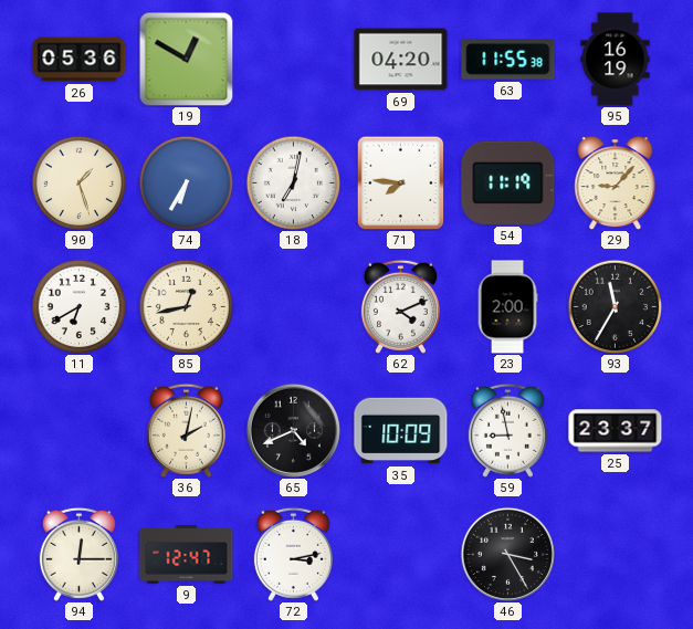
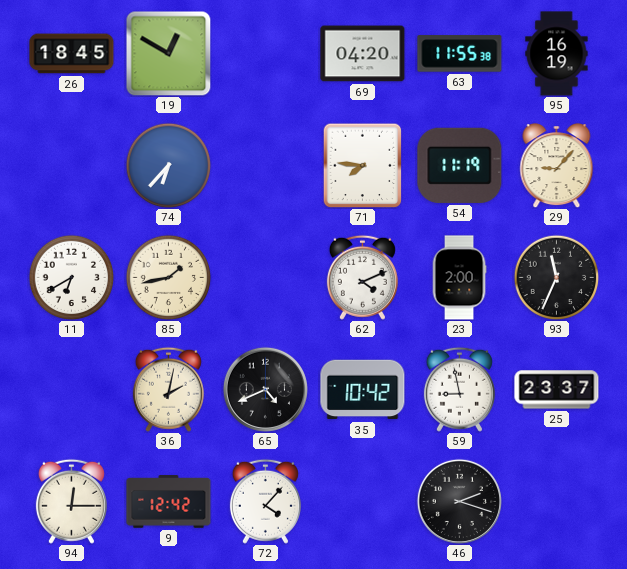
26: 05:36 -> 18:45
90: 1:27 -> none
74: 6:35 -> 6:37
18: 7:02 -> none
85: 12:43 -> 1:43
93: 11:35 -> 11:34
35: 10:09 -> 10:42
9: 12:47 -> 12:42
72: 3:13 -> 4:07
46: 3:25 -> 2:18
